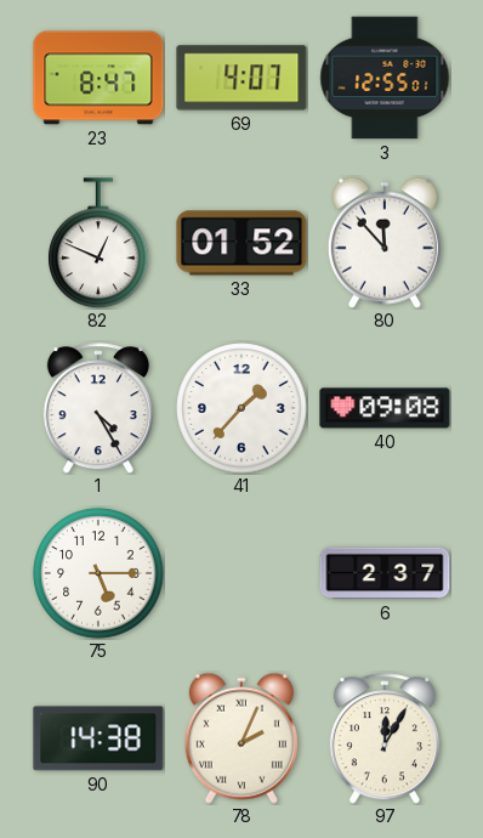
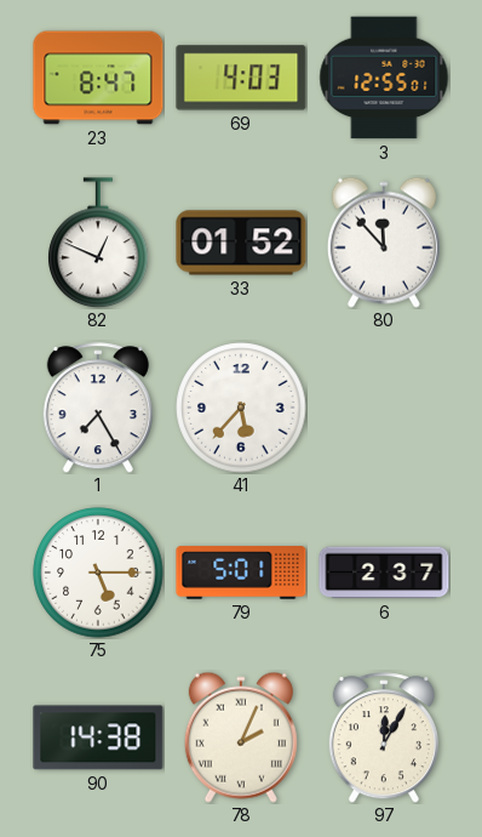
69: 4:07 -> 4:03
1: 4:25 -> 7:25
41: 1:37 -> 5:37
40: 09:08 -> none
79: none -> 5:01
